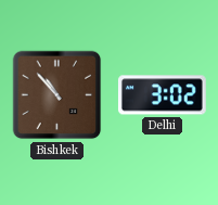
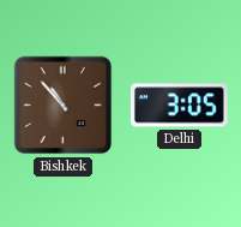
Delhi: 3:02 -> 3:05
